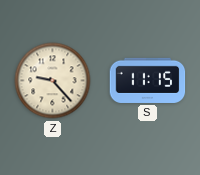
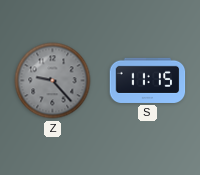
Z dial: cream -> grey
